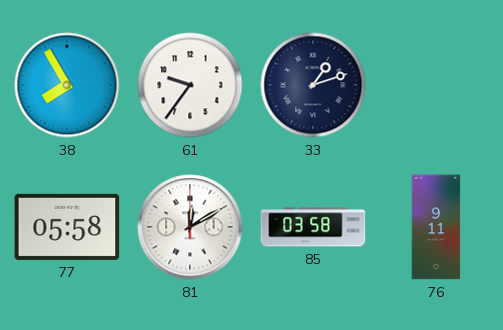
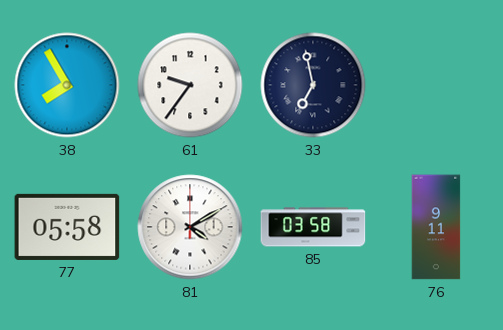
33: 1:12 -> 6:58
81: 12:10 -> 4:10
